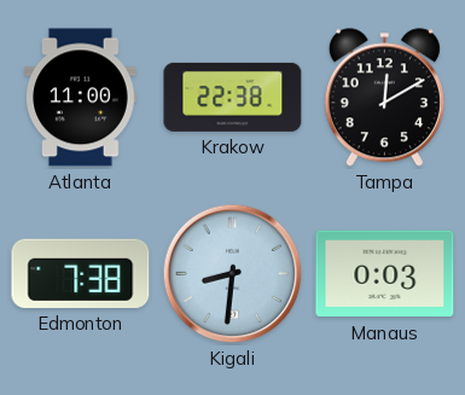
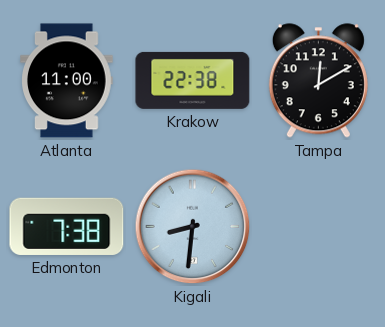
Manaus: 0:03 -> none
